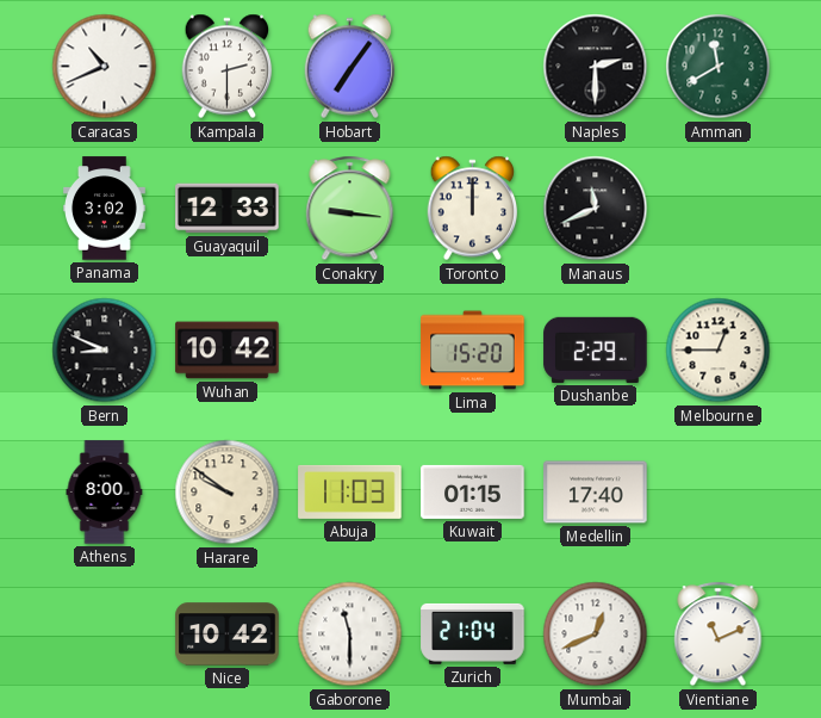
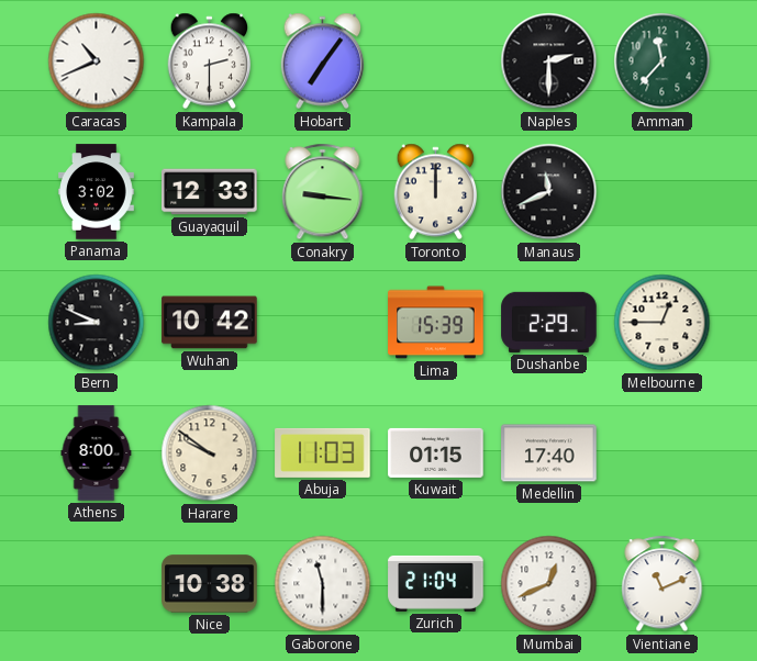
Amman: 11:40 -> 11:37
Lima: 15:20 -> 15:39
Nice: 10:42 -> 10:38
